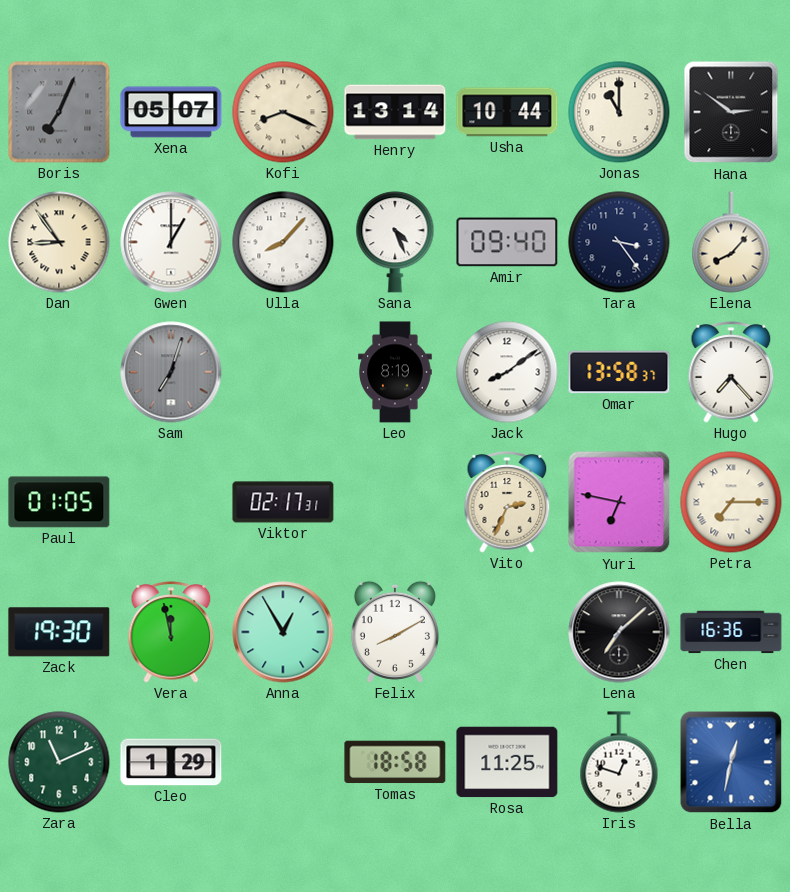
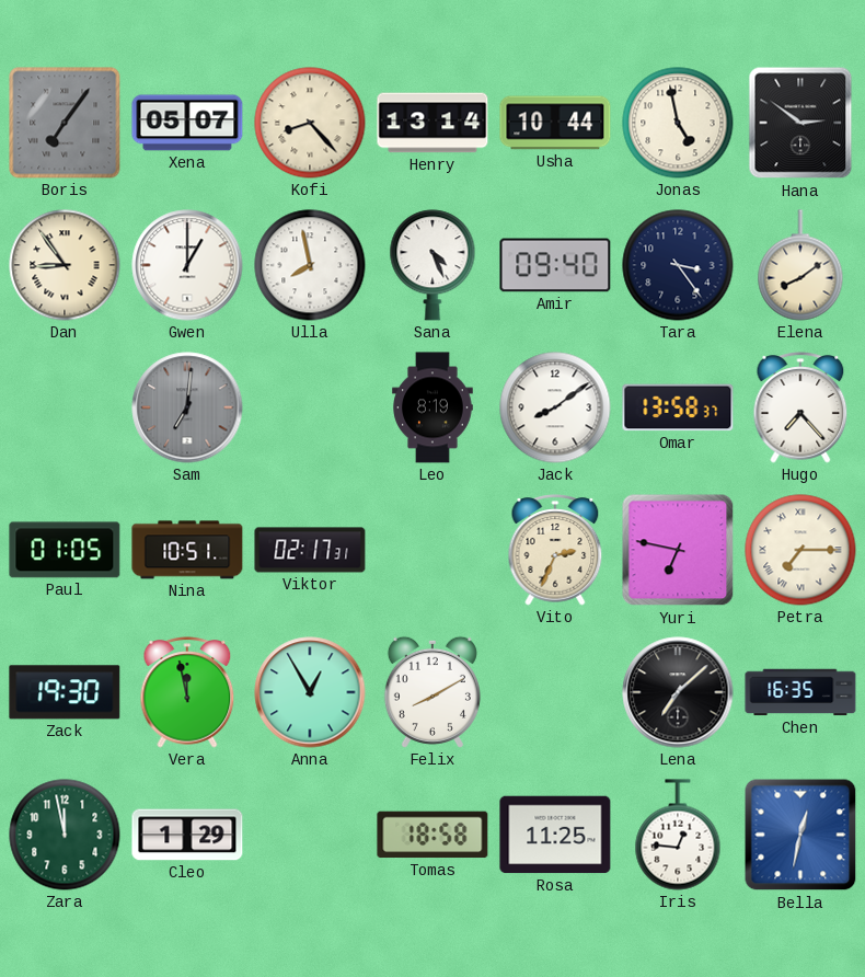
Boris: 7:04 -> 7:06
Kofi: 8:19 -> 8:23
Jonas: 11:00 -> 4:58
Ulla: 8:07 -> 7:58
Elena: 8:07 -> 8:09
Sam: 7:03 -> 7:01
Nina: none -> 10:51
Chen: 16:36 -> 16:35
Zara: 11:11 -> 11:58
Iris: 12:48 -> 12:46
